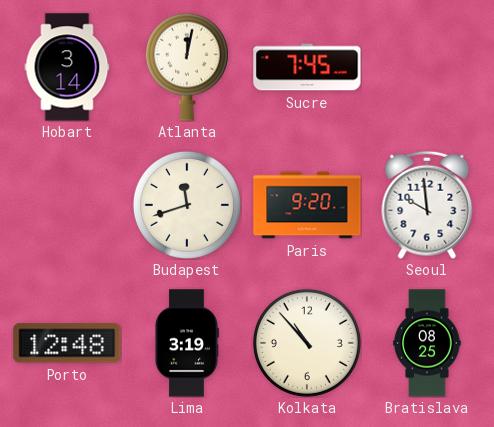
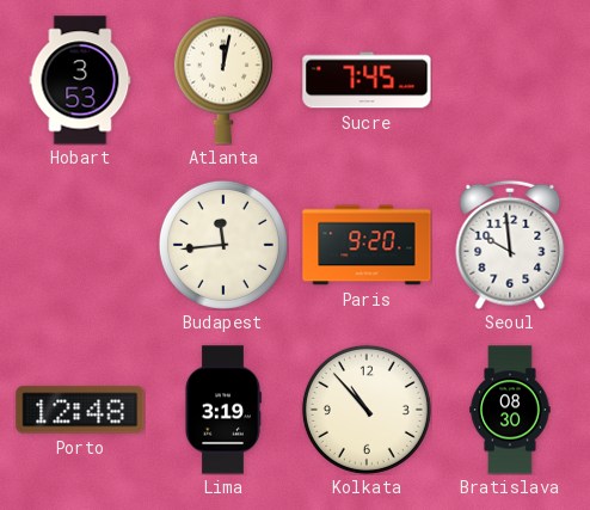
Hobart: 3:14 -> 3:53
Budapest: 11:42 -> 11:44
Bratislava: 08:25 -> 08:30
